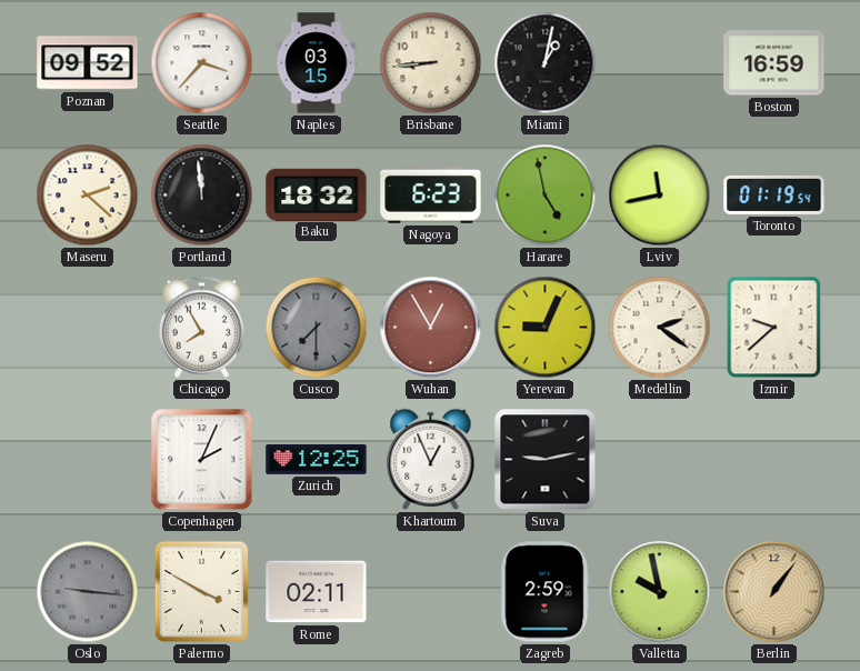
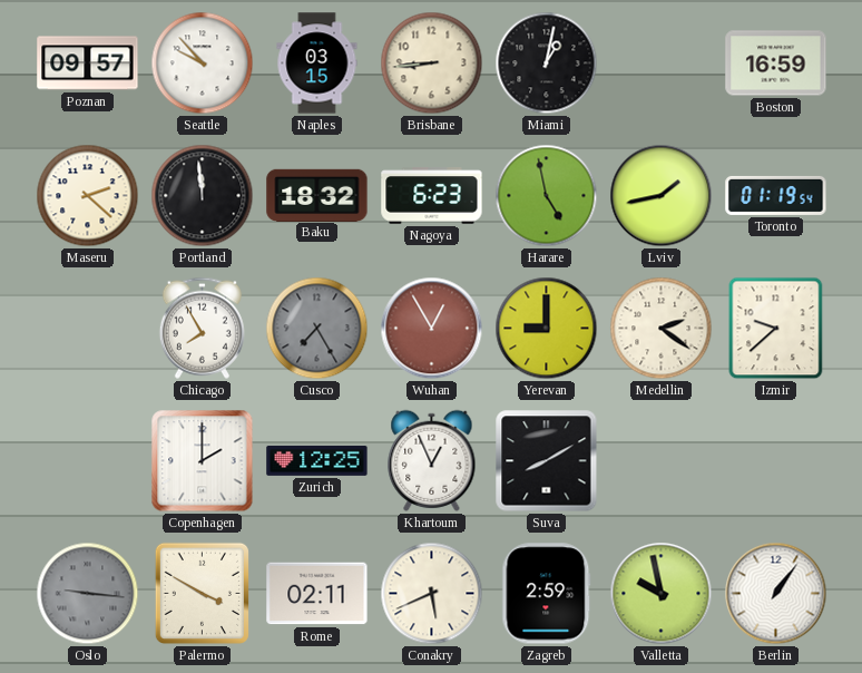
Poznan: 09:52 -> 09:57
Seattle: 3:37 -> 9:53
Lviv: 11:43 -> 1:43
Cusco: 7:30 -> 7:25
Yerevan: 9:04 -> 9:00
Copenhagen: 2:04 -> 2:00
Suva: 9:13 -> 8:10
Conakry: none -> 5:41
Berlin dial: champagne -> white
